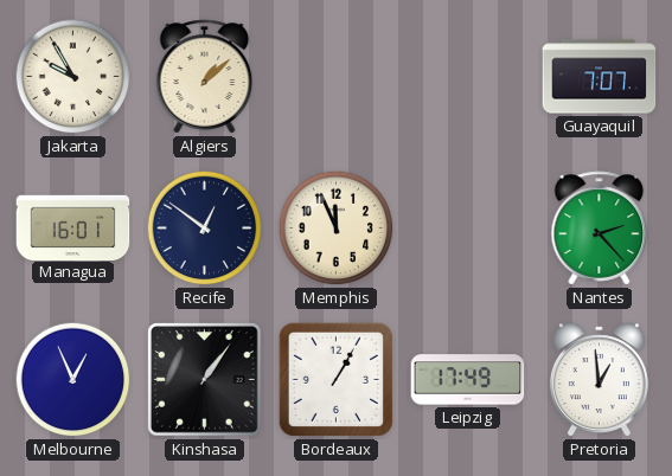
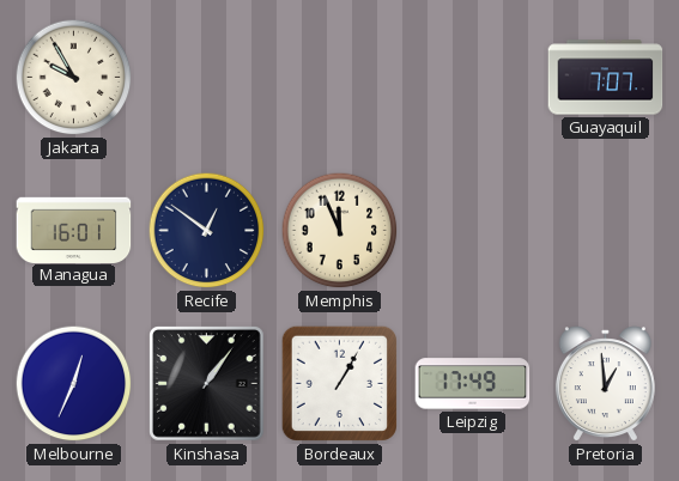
Algiers: 1:08 -> none
Nantes: 2:23 -> none
Melbourne: 12:56 -> 12:34
